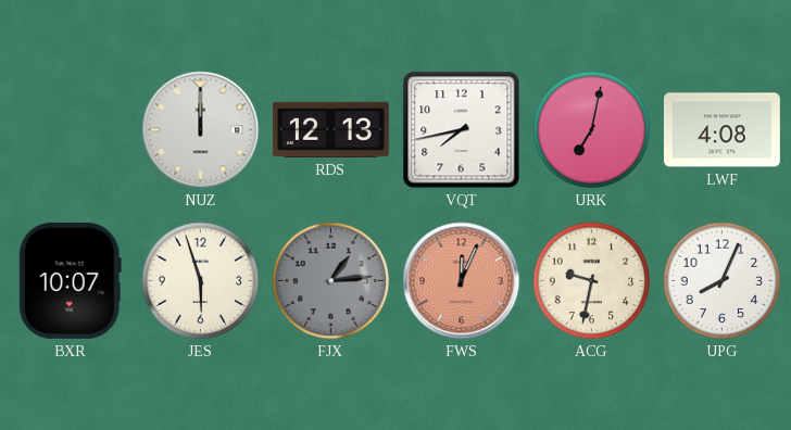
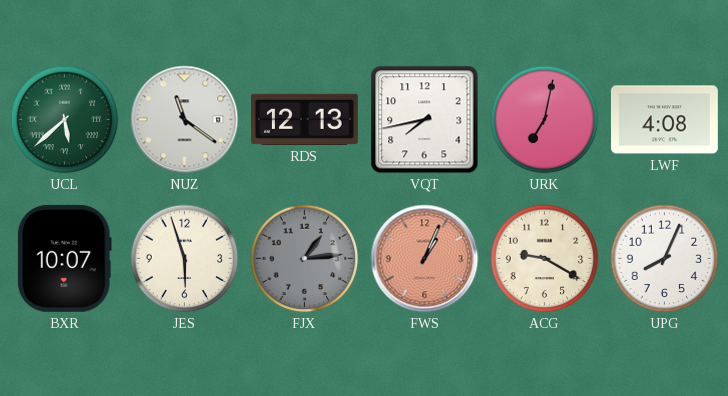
UCL: none -> 5:38
NUZ: 12:00 -> 11:21
FWS: 12:04 -> 1:04
ACG: 9:32 -> 9:20
